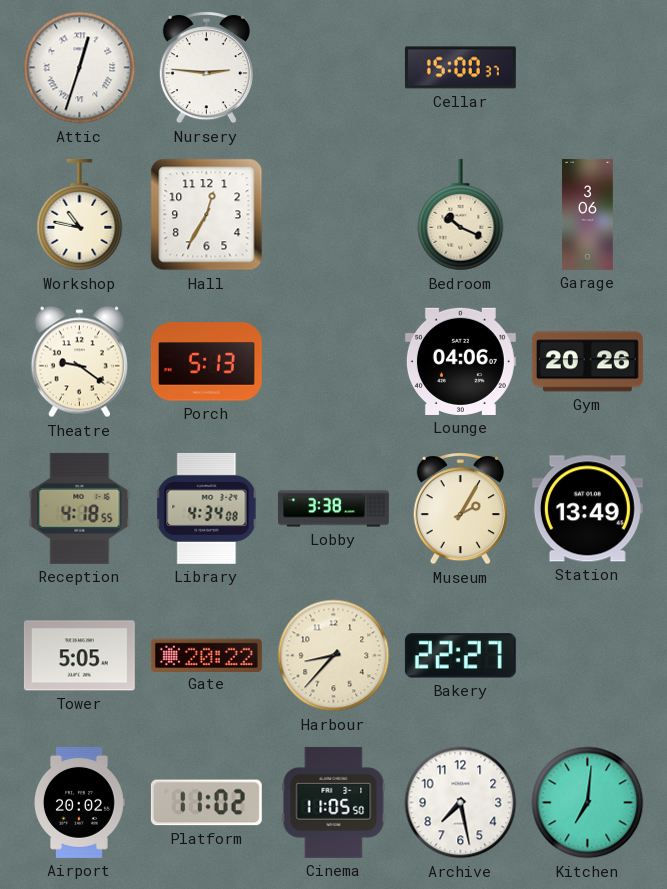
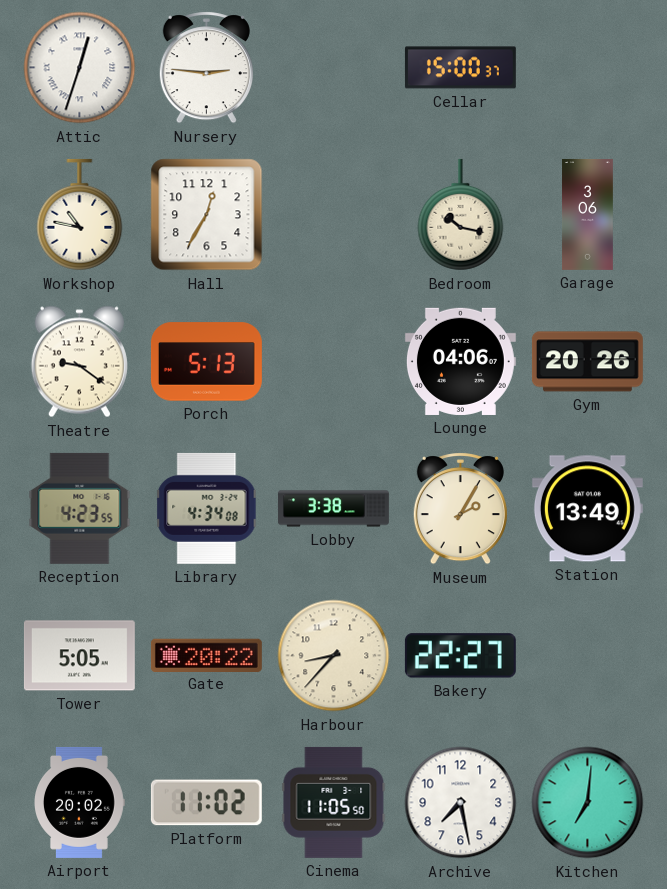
Bedroom: 10:19 -> 10:17
Reception: 4:18 -> 4:23
